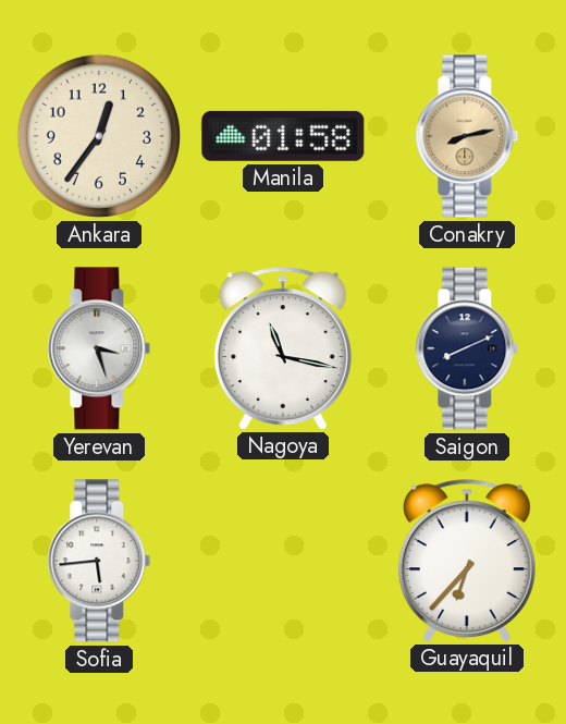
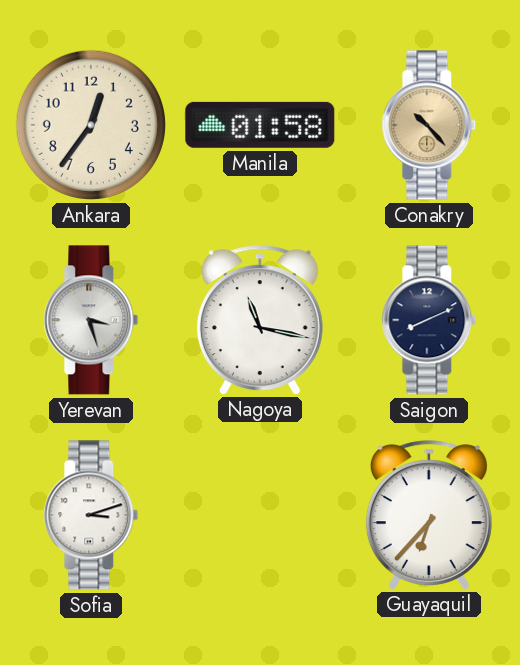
Conakry: 8:13 -> 10:23
Sofia: 5:44 -> 3:12
